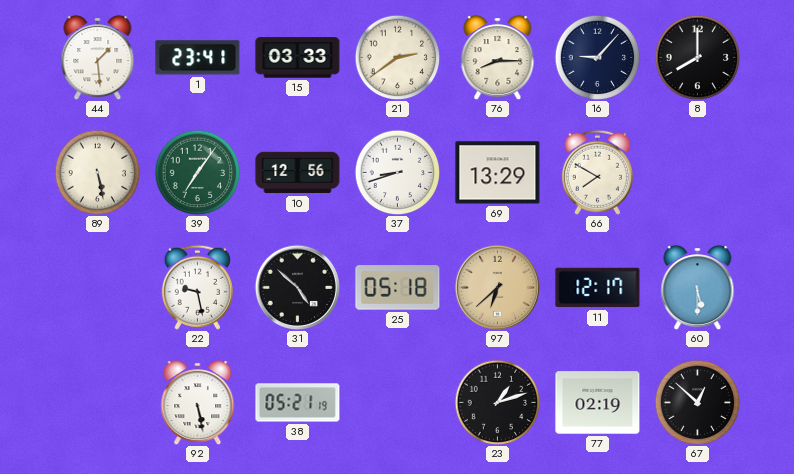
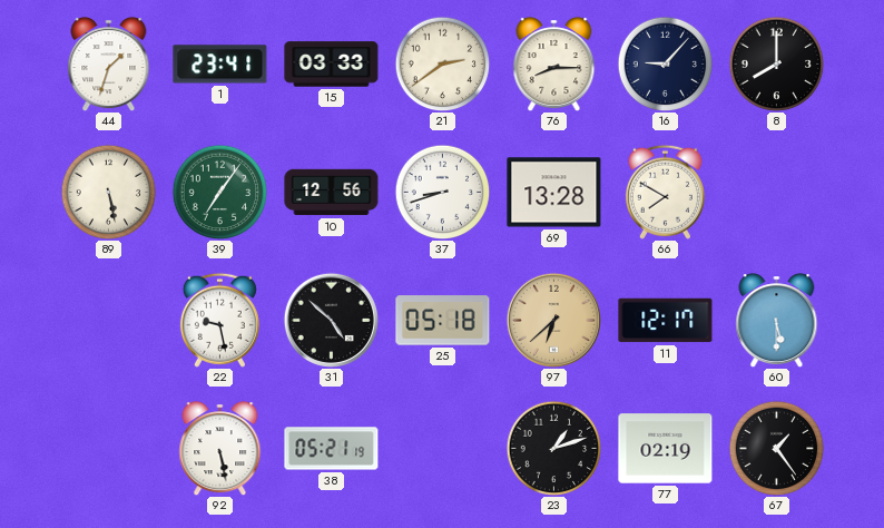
44: 1:29 -> 1:33
69: 13:29 -> 13:28
67: 12:52 -> 1:24
